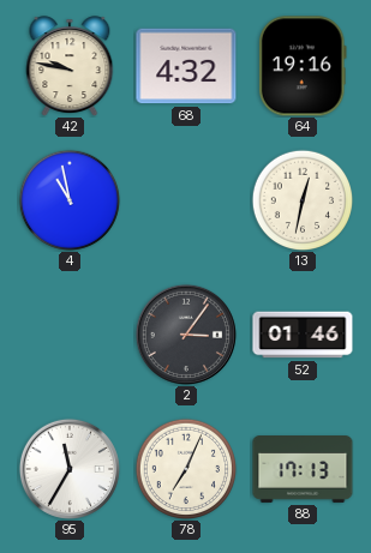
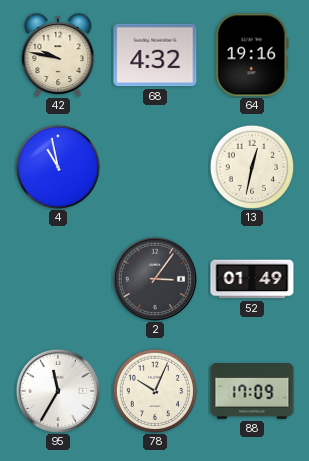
52: 01:46 -> 01:49
78: 7:04 -> 10:04
88: 17:13 -> 17:09
